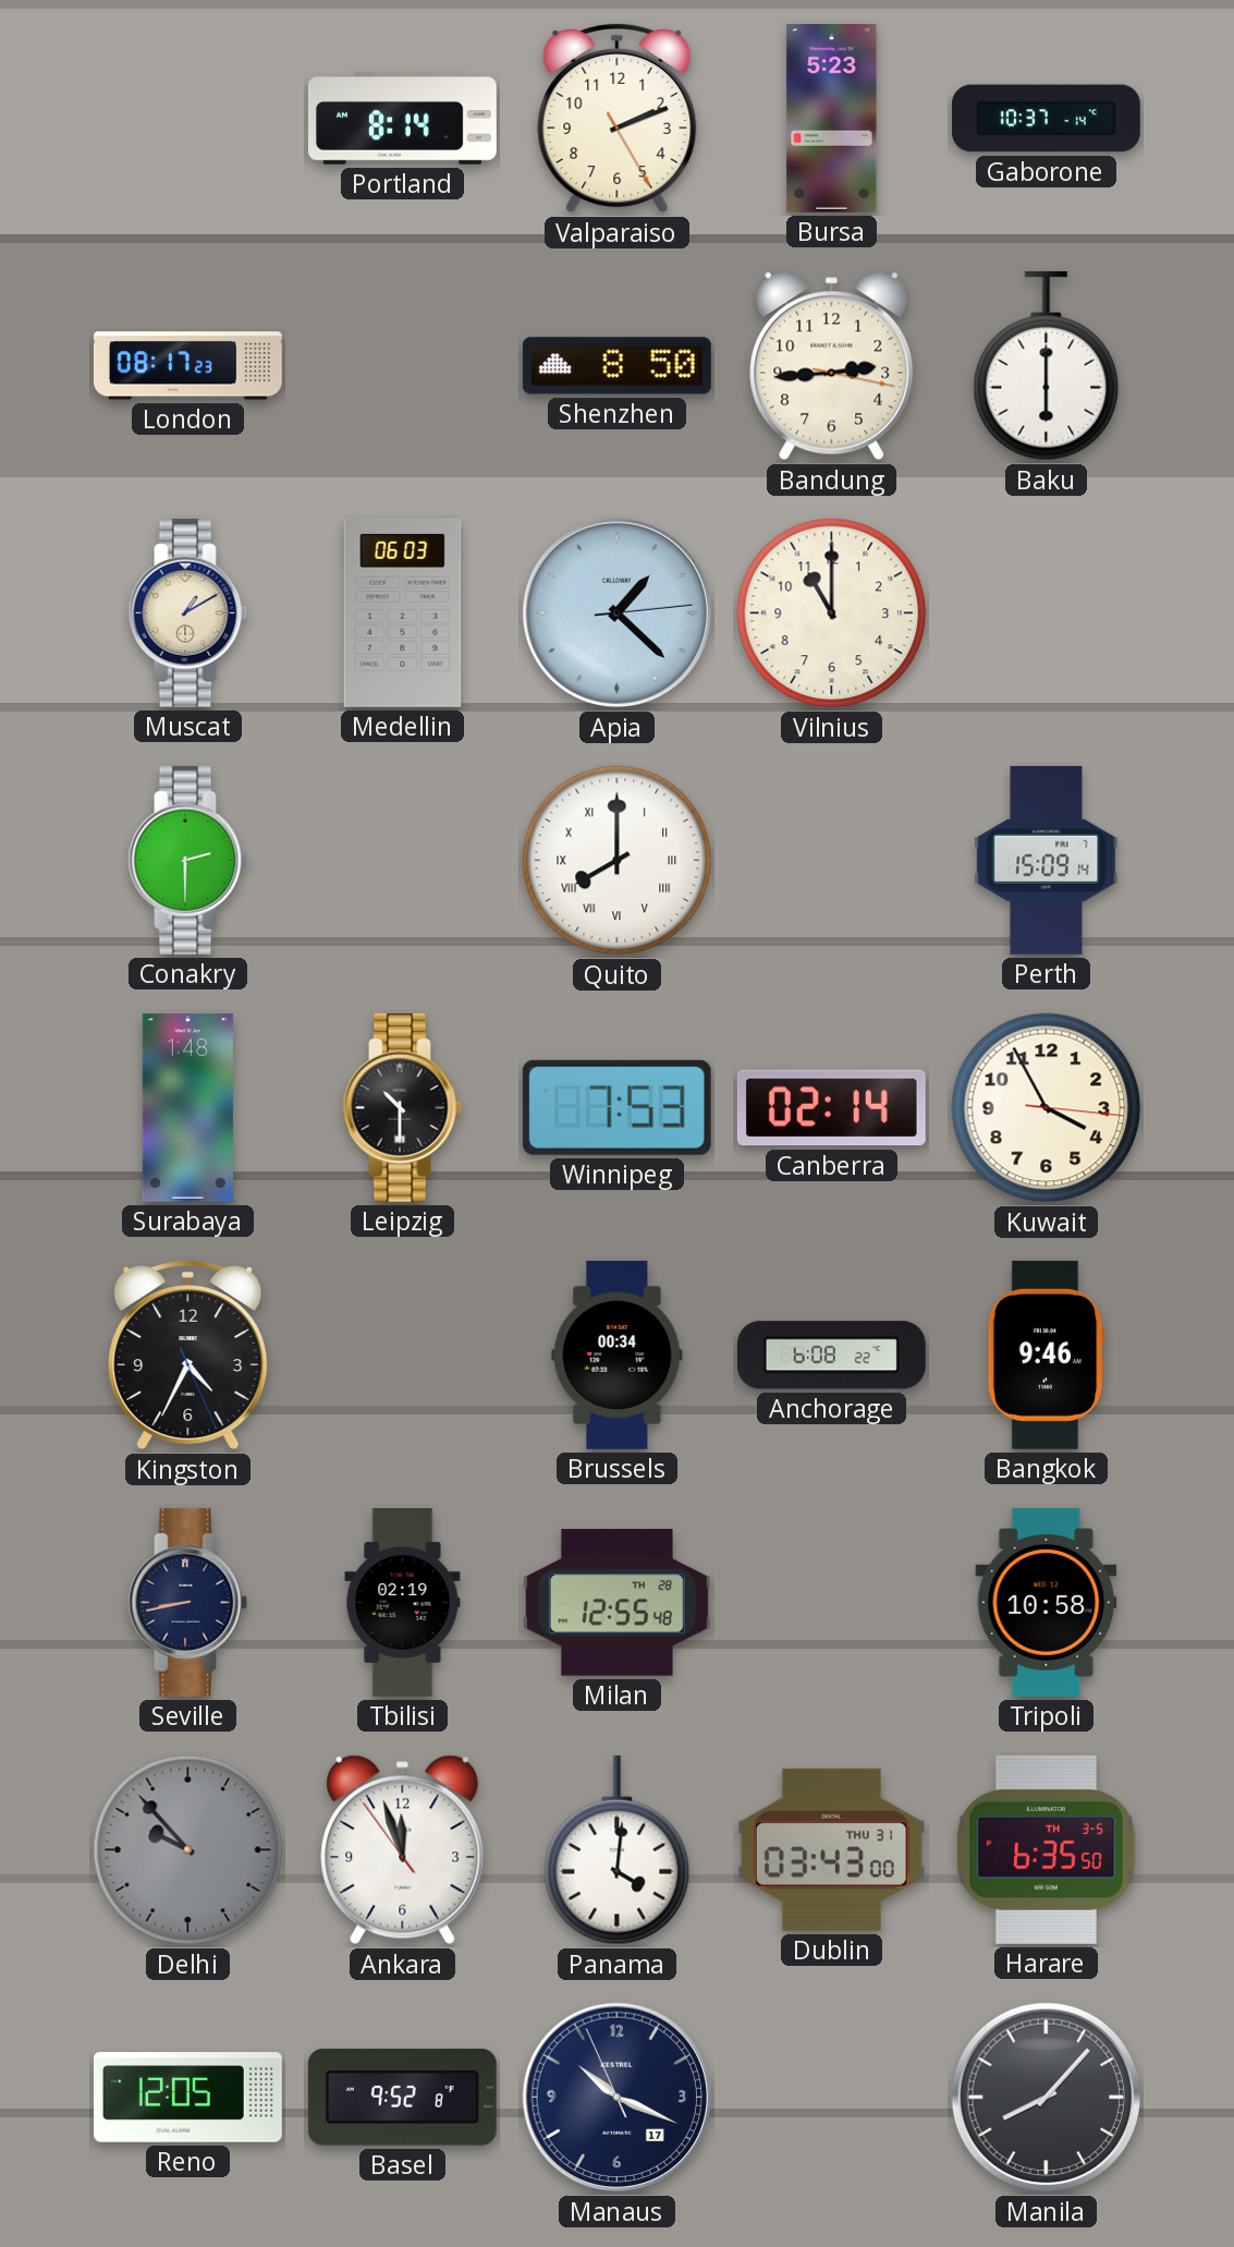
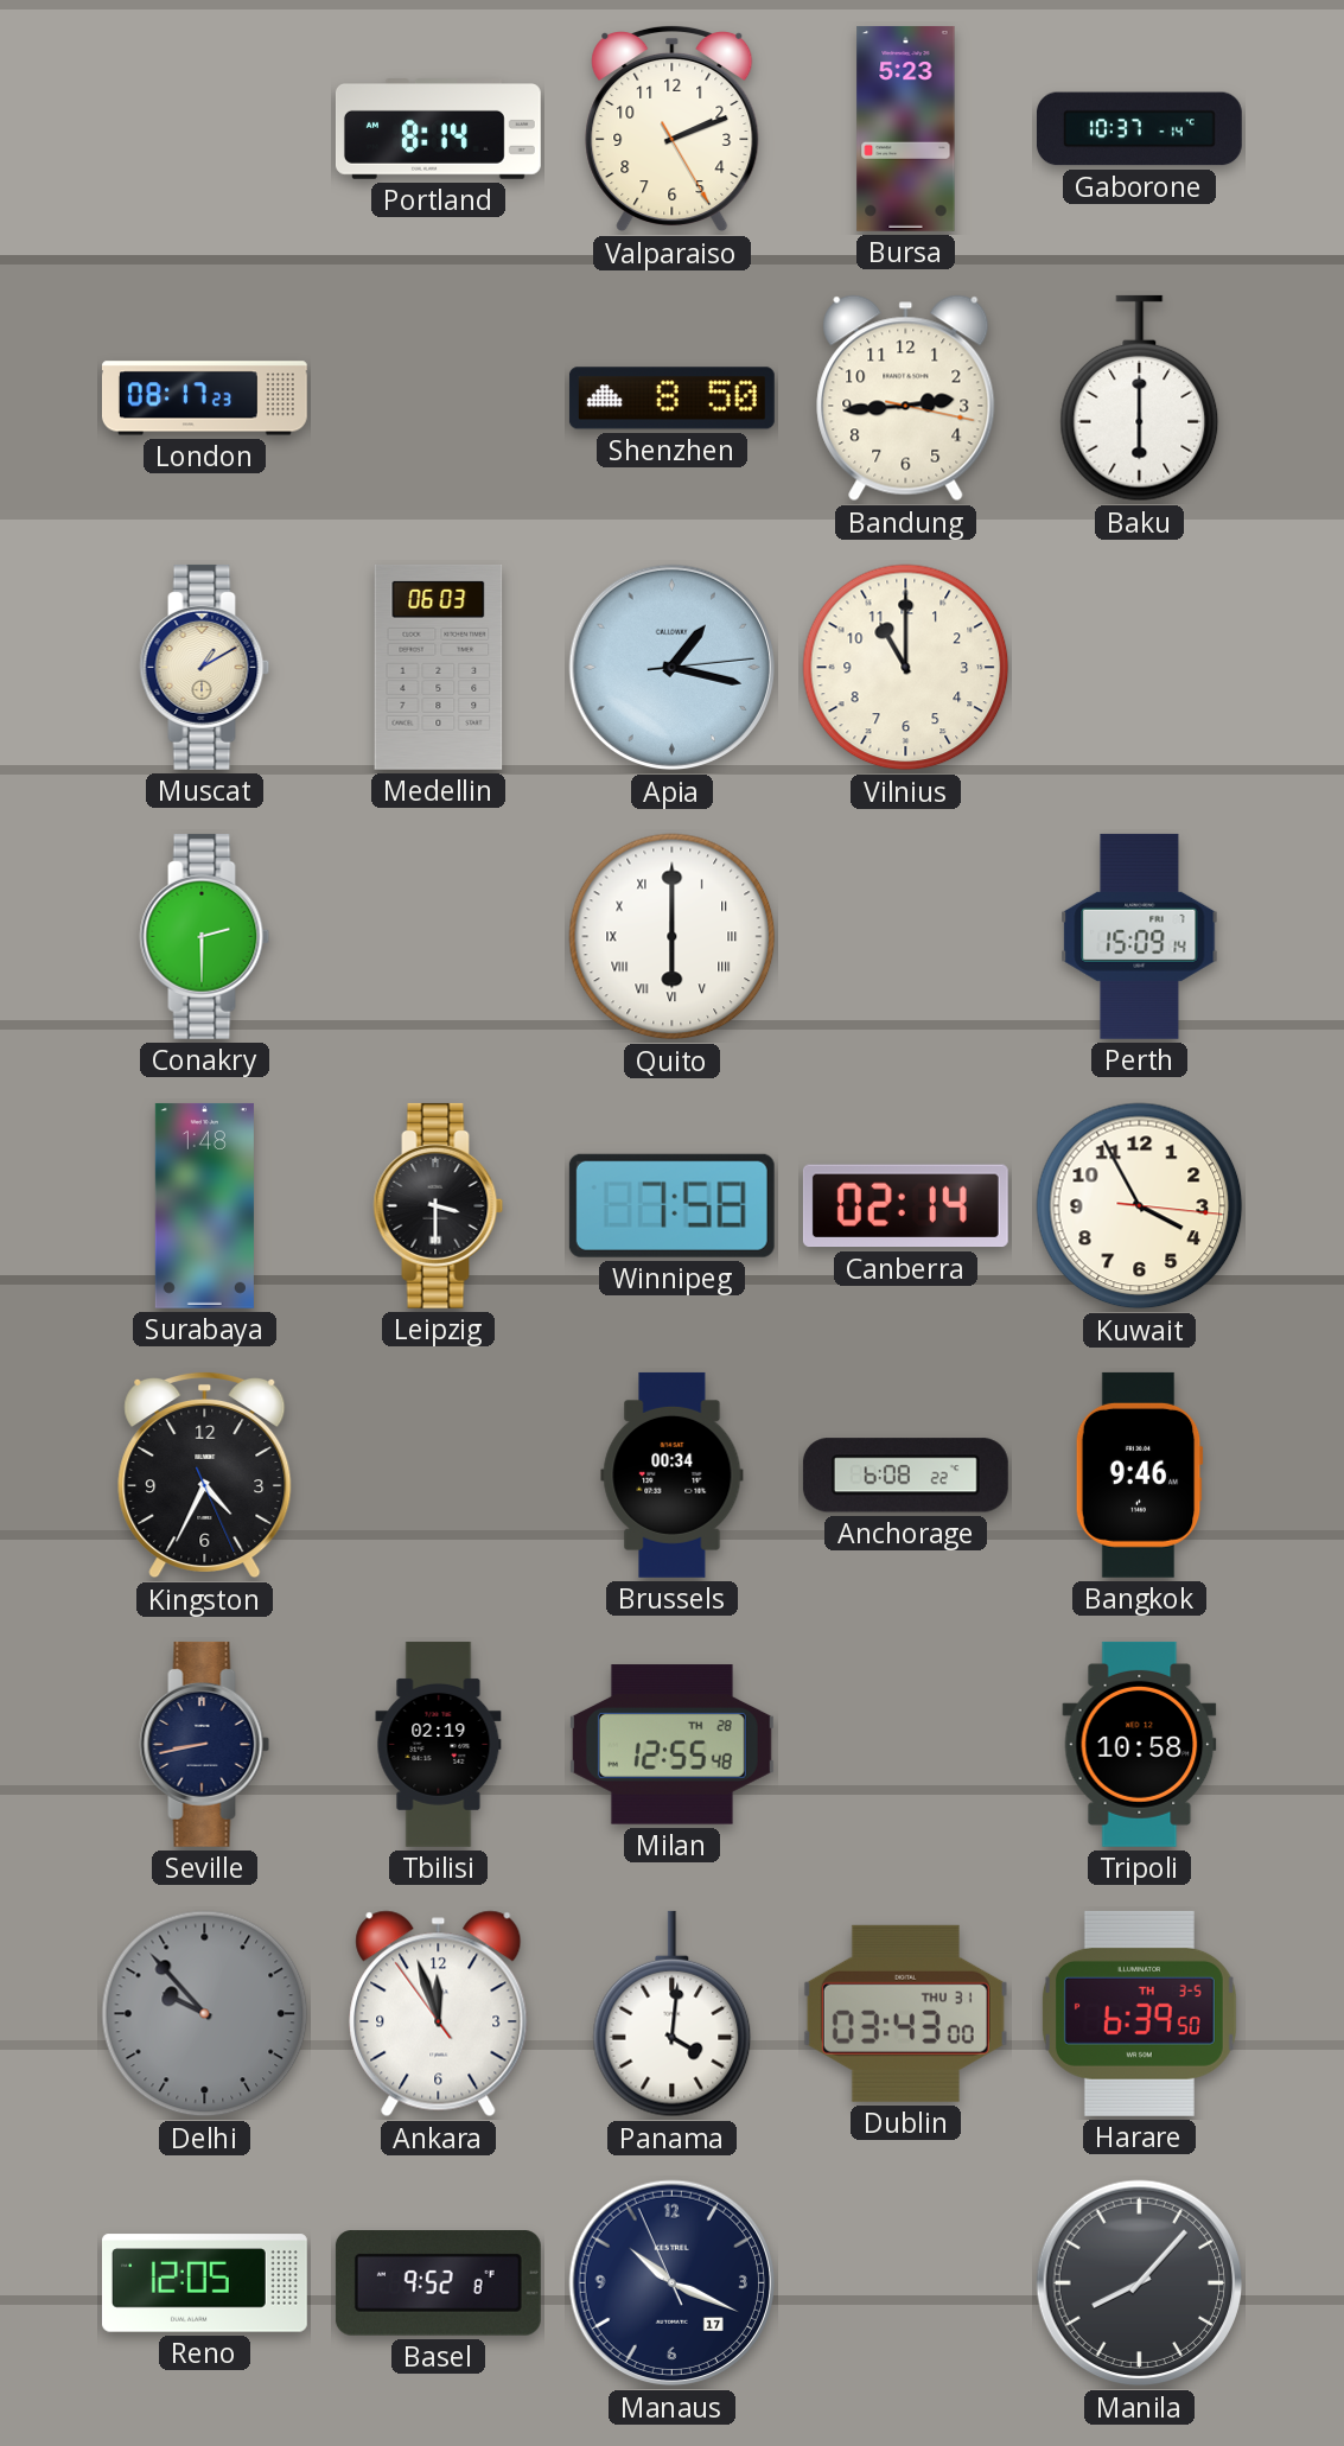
Apia: 1:22 -> 1:17
Quito: 8:00 -> 6:00
Leipzig: 10:30 -> 3:30
Winnipeg: 7:53 -> 7:58
Harare: 6:35 -> 6:39
